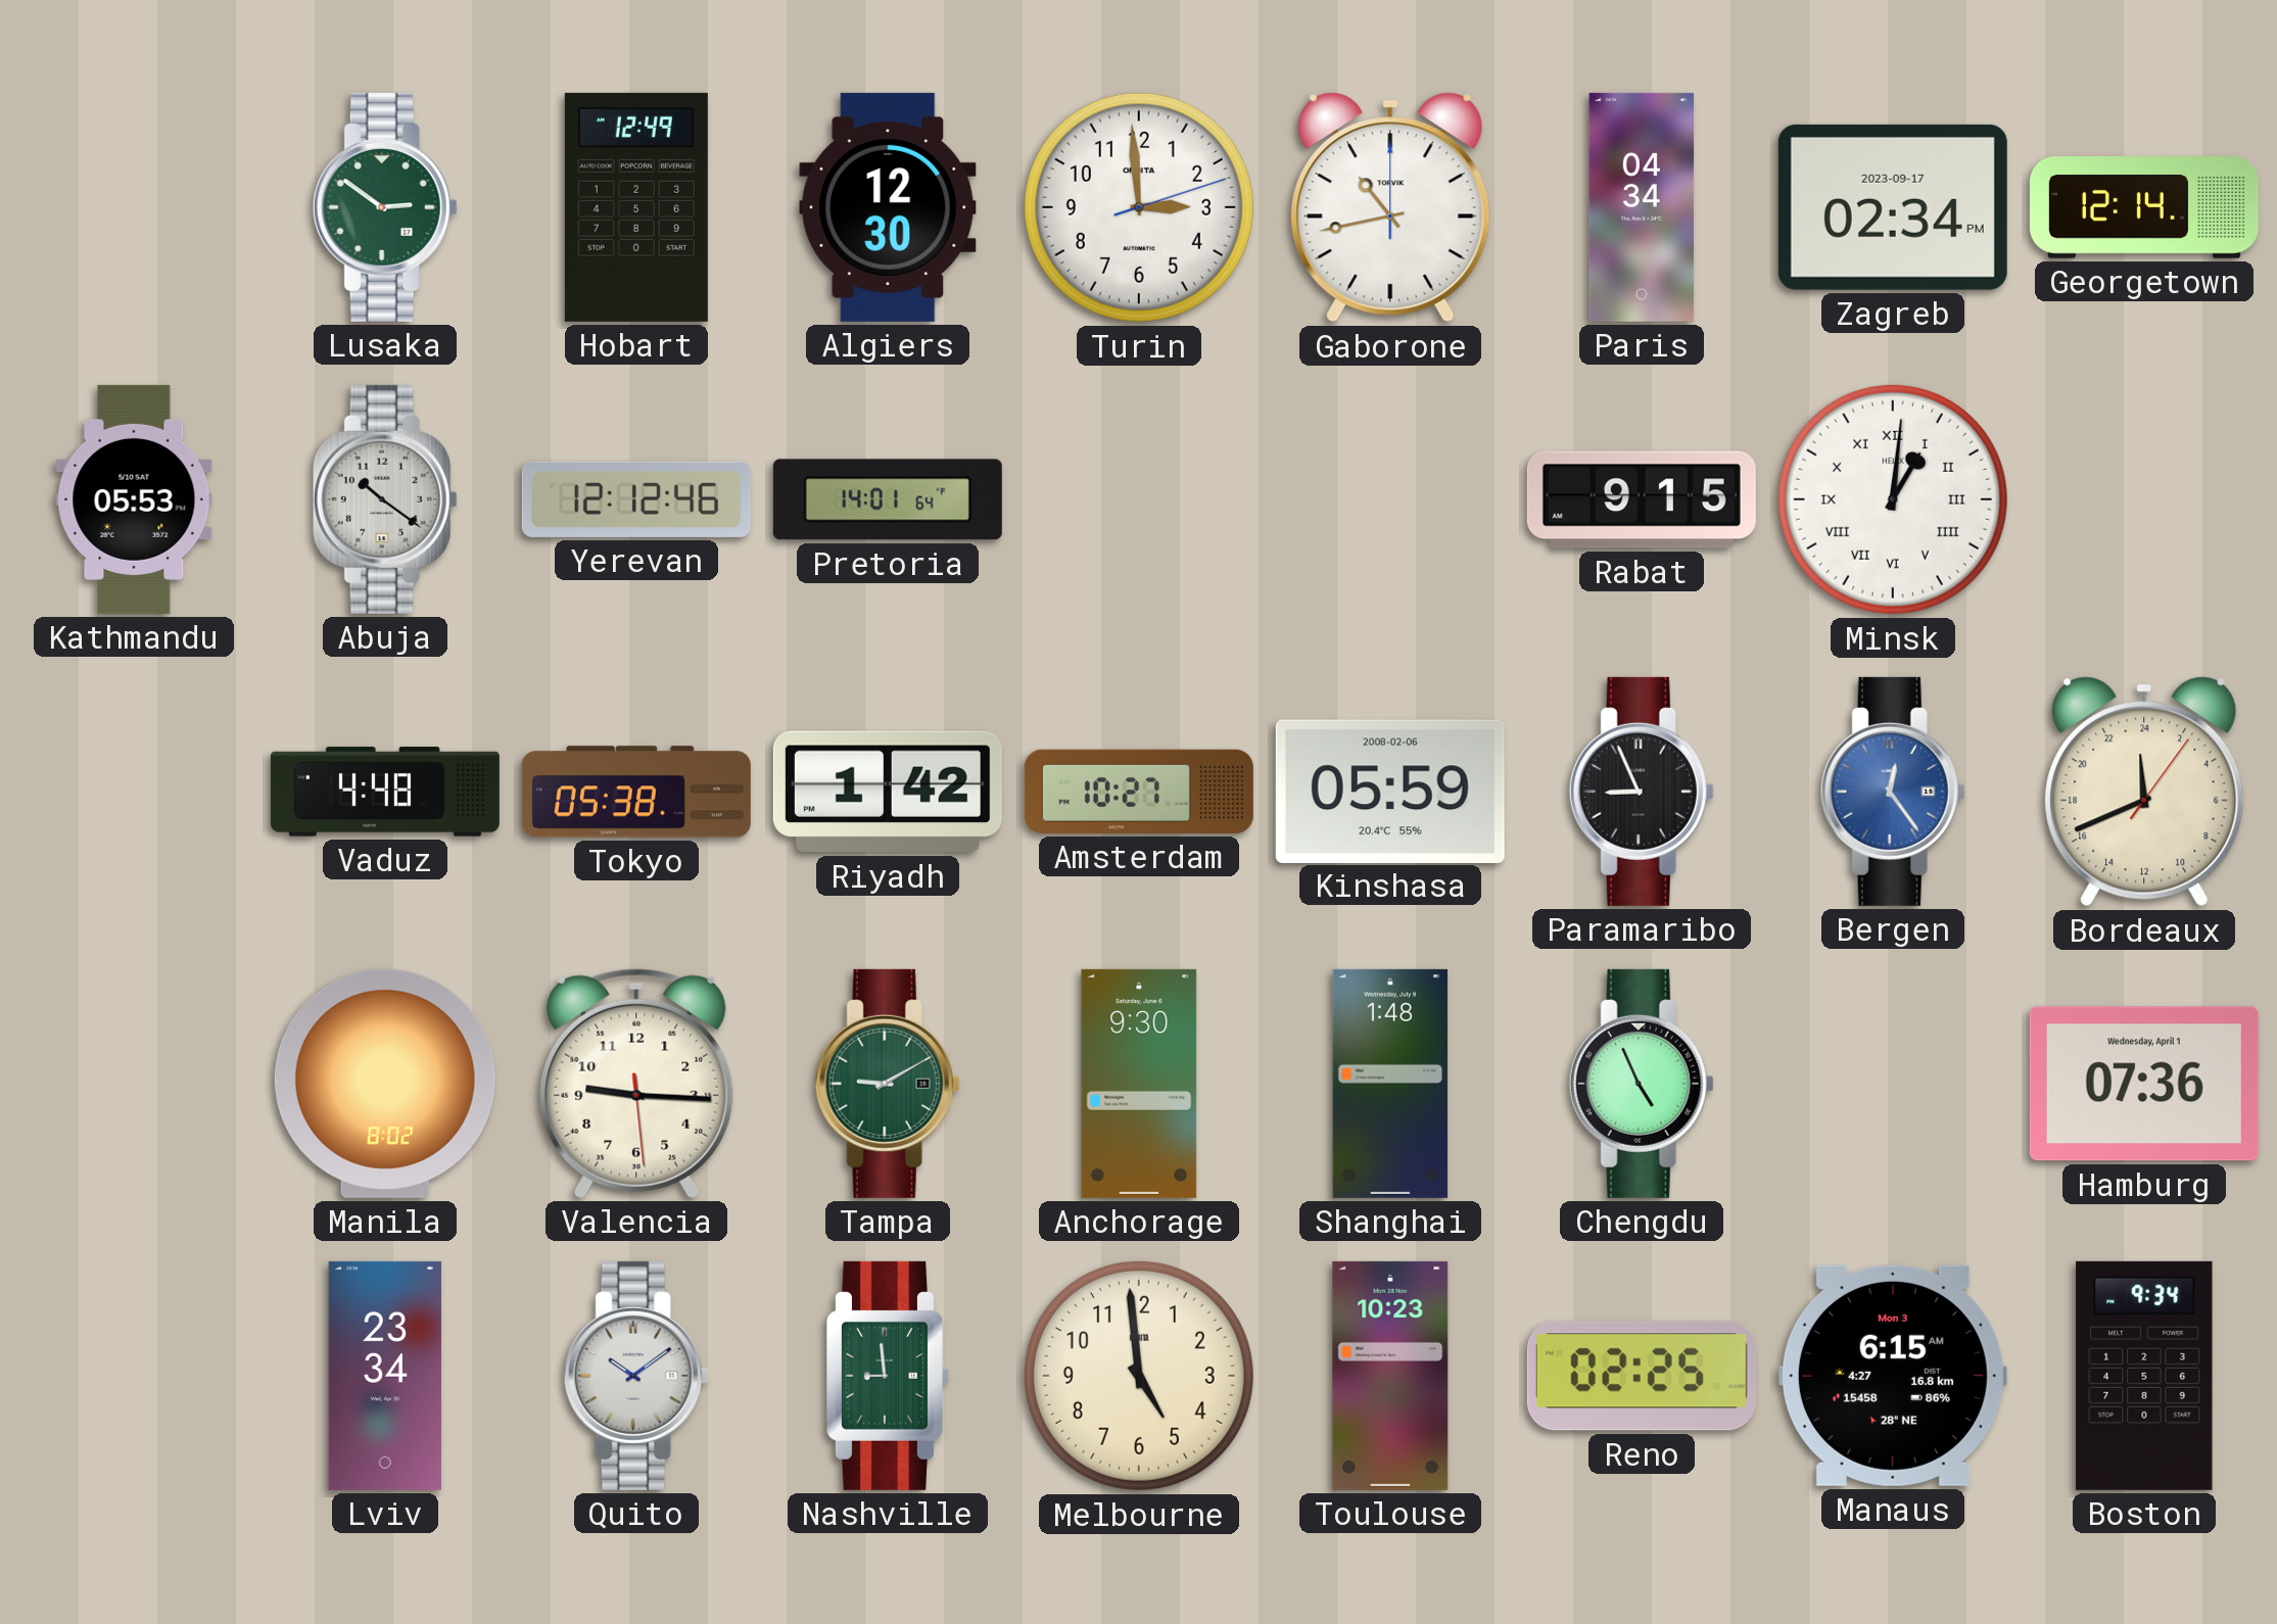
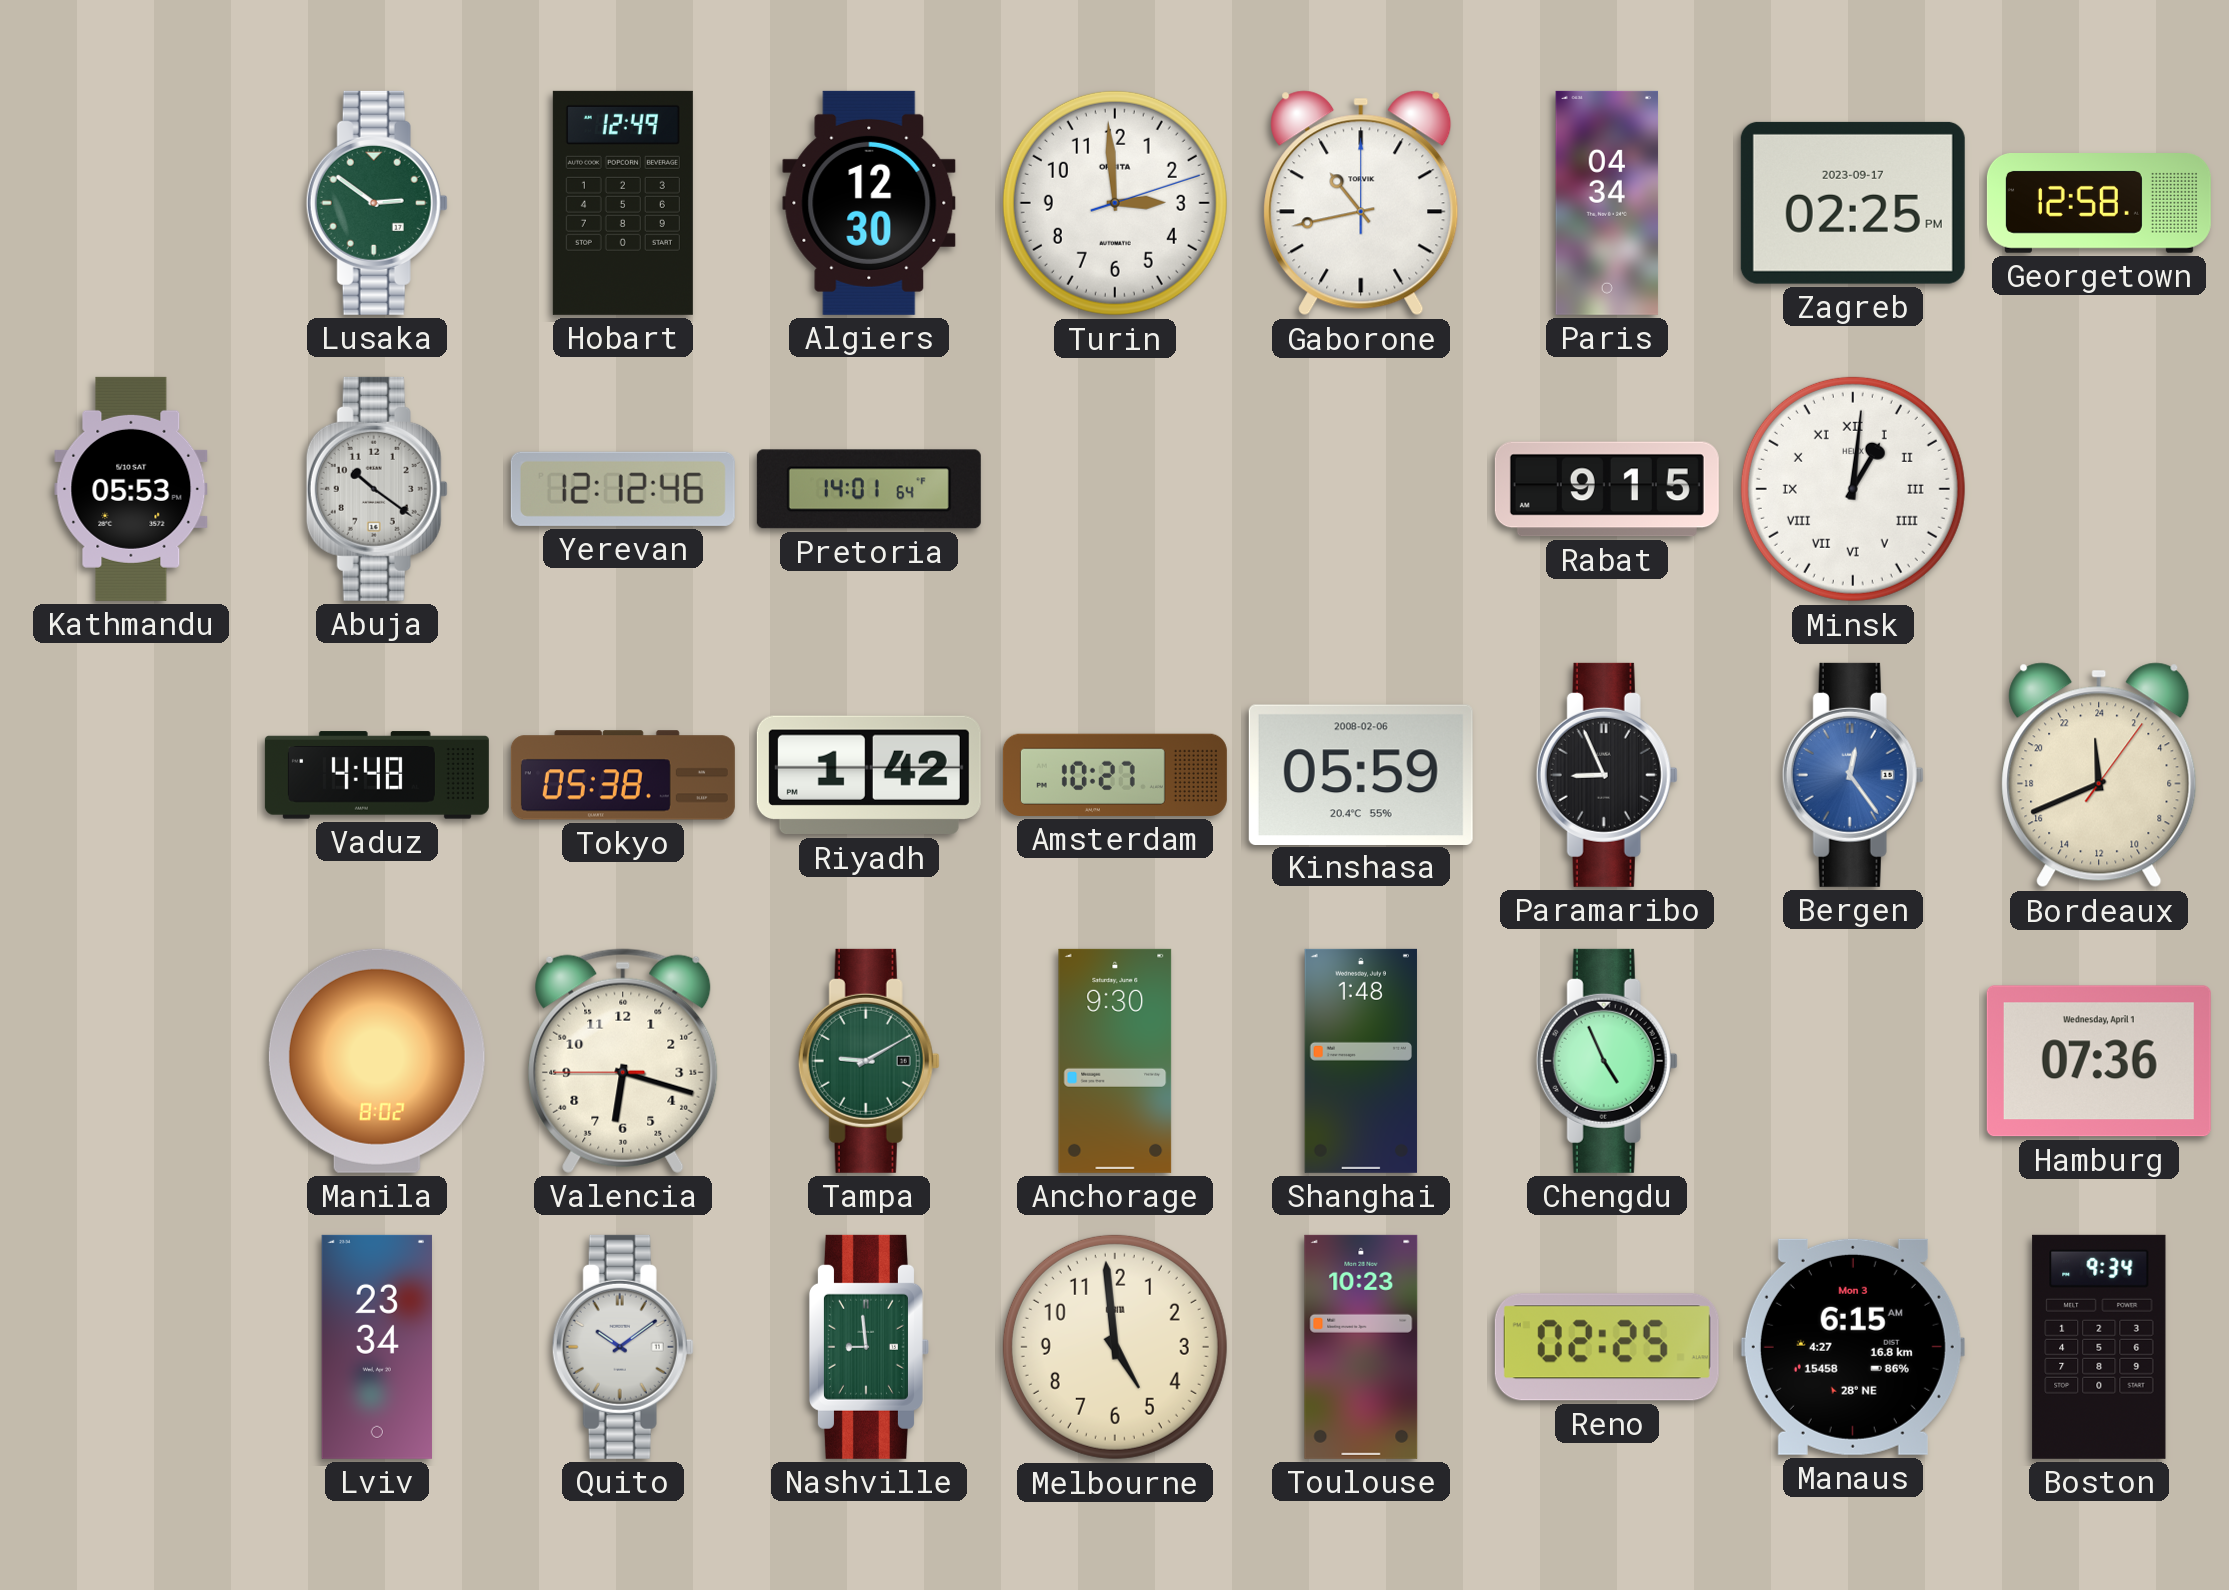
Zagreb: 02:34 -> 02:25
Georgetown: 12:14 -> 12:58
Valencia: 9:15 -> 6:17
